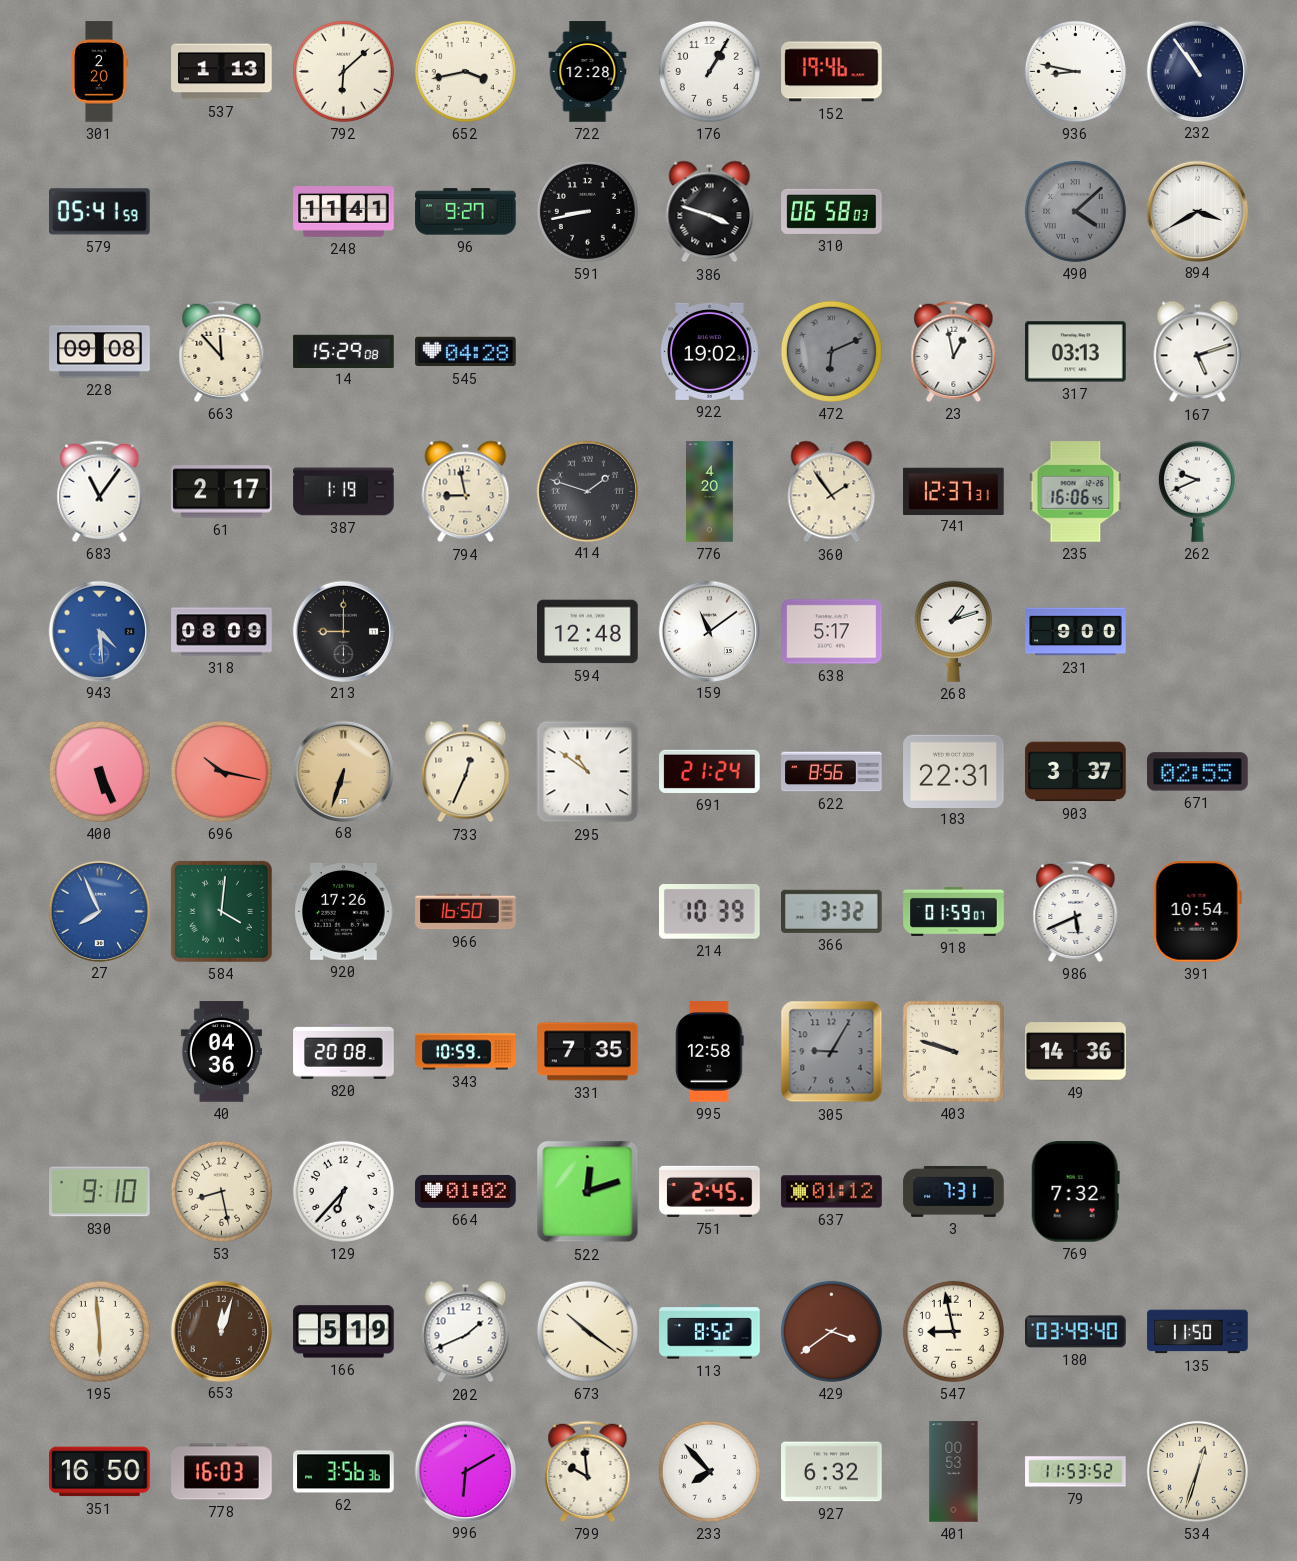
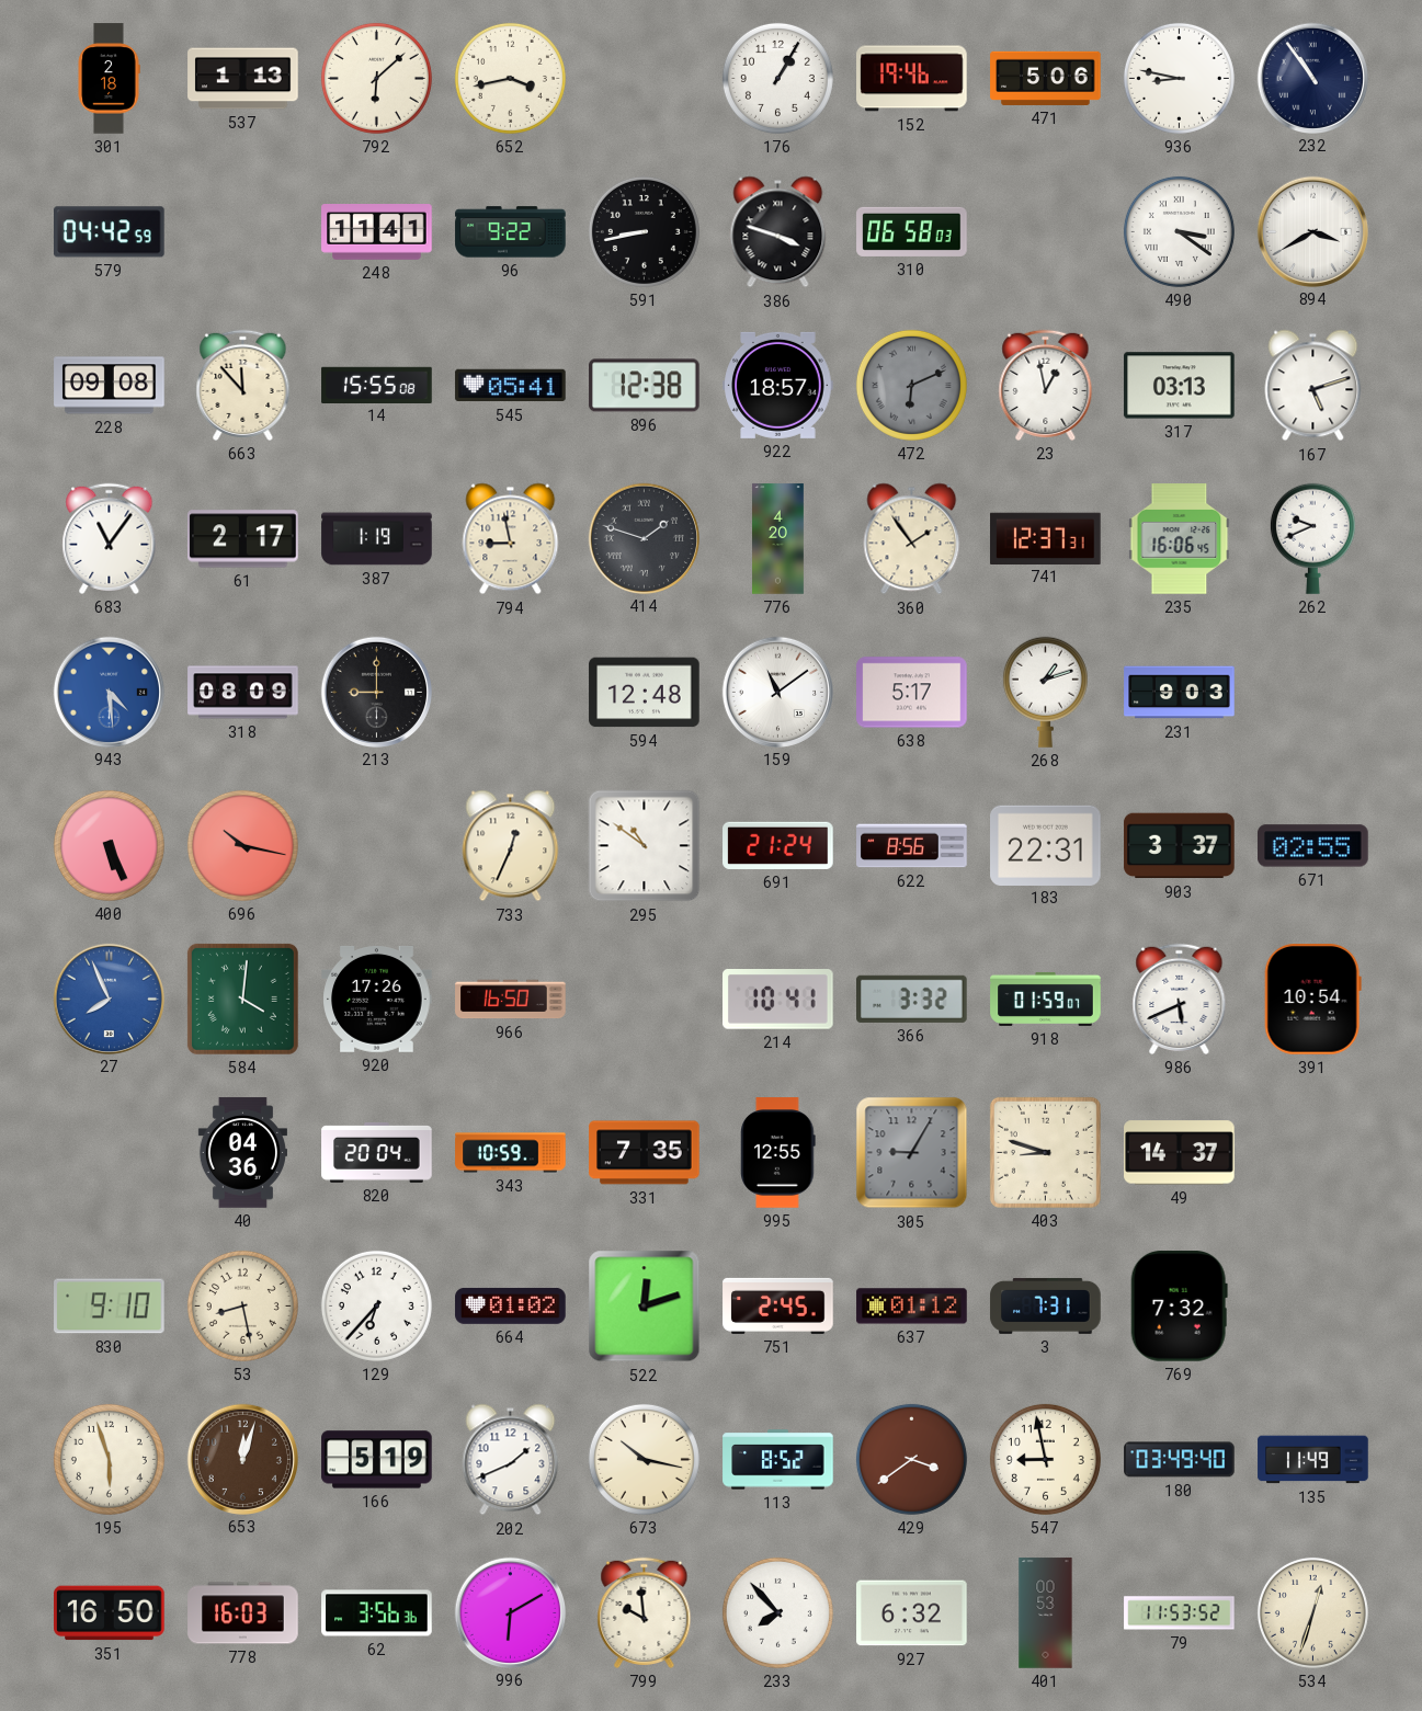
301: 2:20 -> 2:18
722: 12:28 -> none
471: none -> 5:06
579: 05:41 -> 04:42
96: 9:27 -> 9:22
490: 4:08 -> 3:21
490 dial: grey -> white
14: 15:29 -> 15:55
545: 04:28 -> 05:41
896: none -> 12:38
922: 19:02 -> 18:57
231: 9:00 -> 9:03
68: 6:33 -> none
214: 10:39 -> 10:41
820: 20:08 -> 20:04
995: 12:58 -> 12:55
403: 9:48 -> 8:48
49: 14:36 -> 14:37
195: 5:59 -> 5:57
673: 10:21 -> 10:17
135: 11:50 -> 11:49
